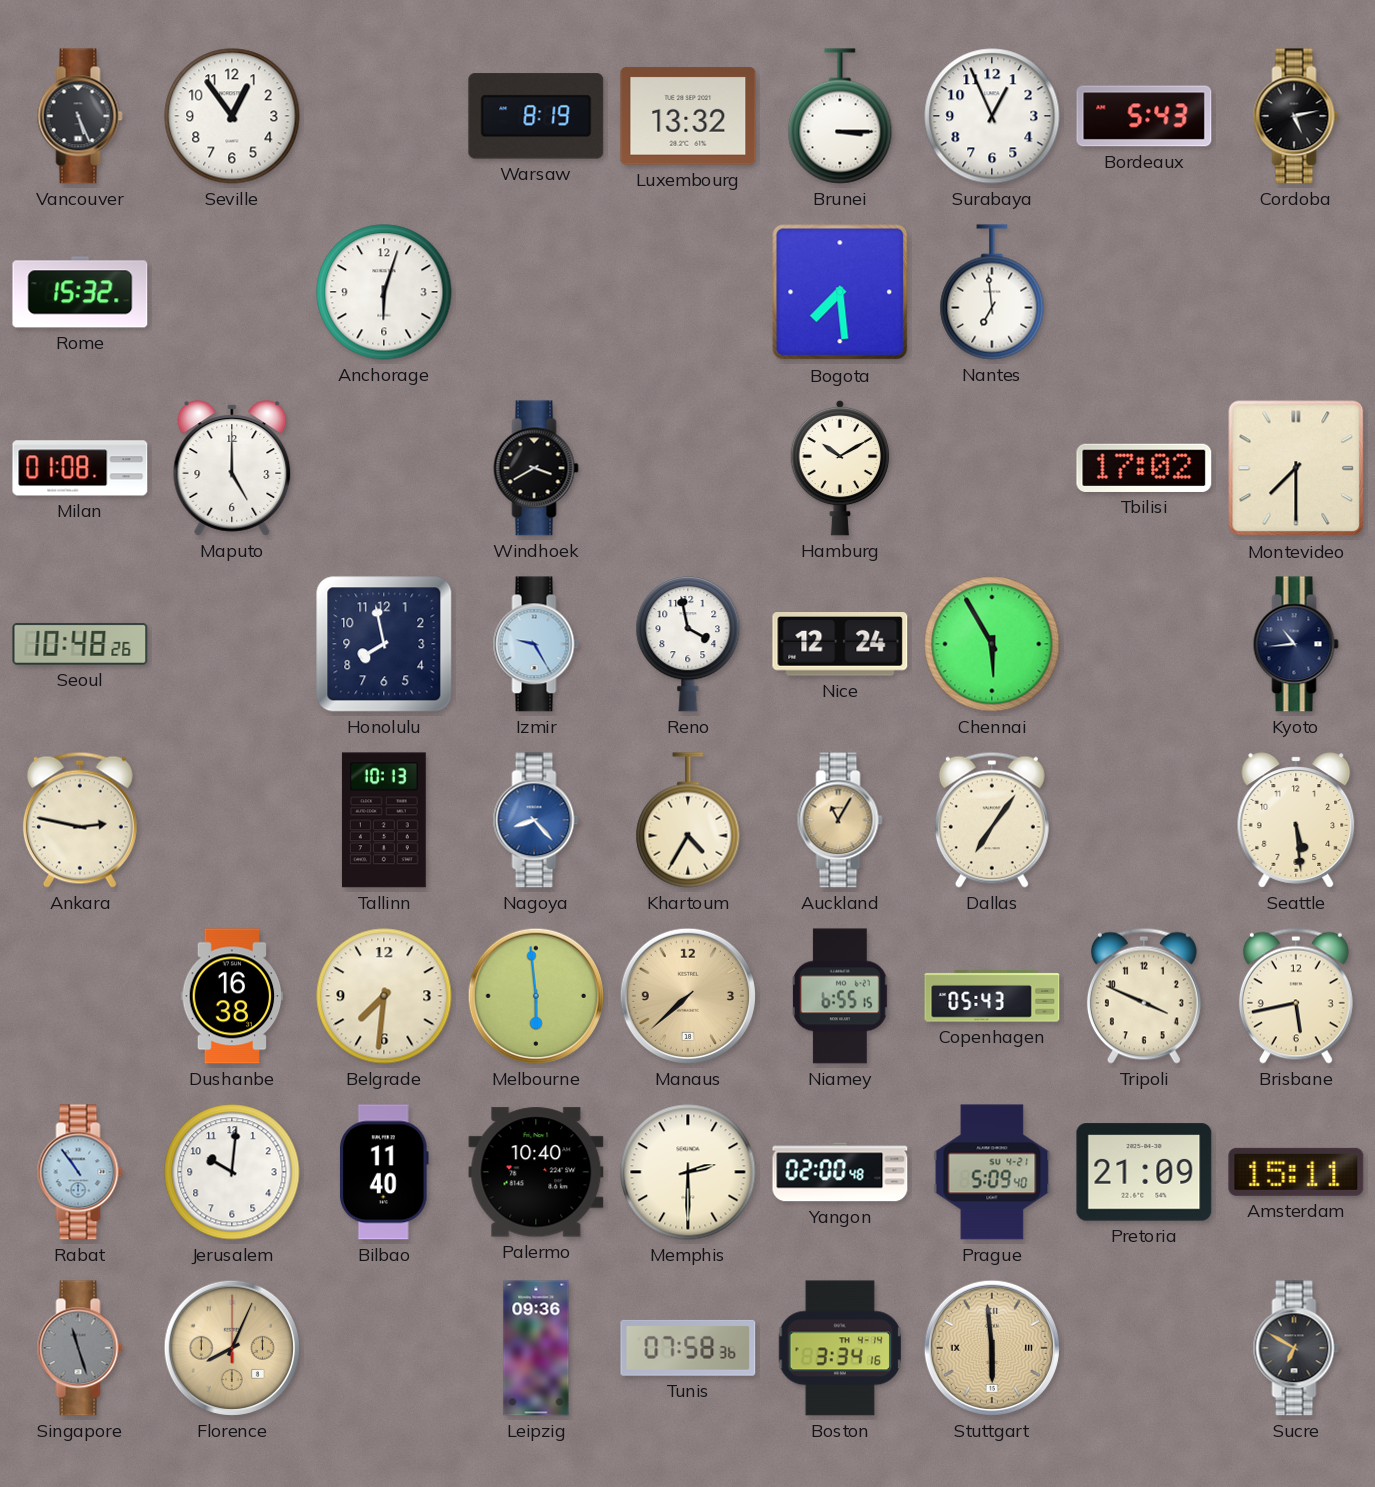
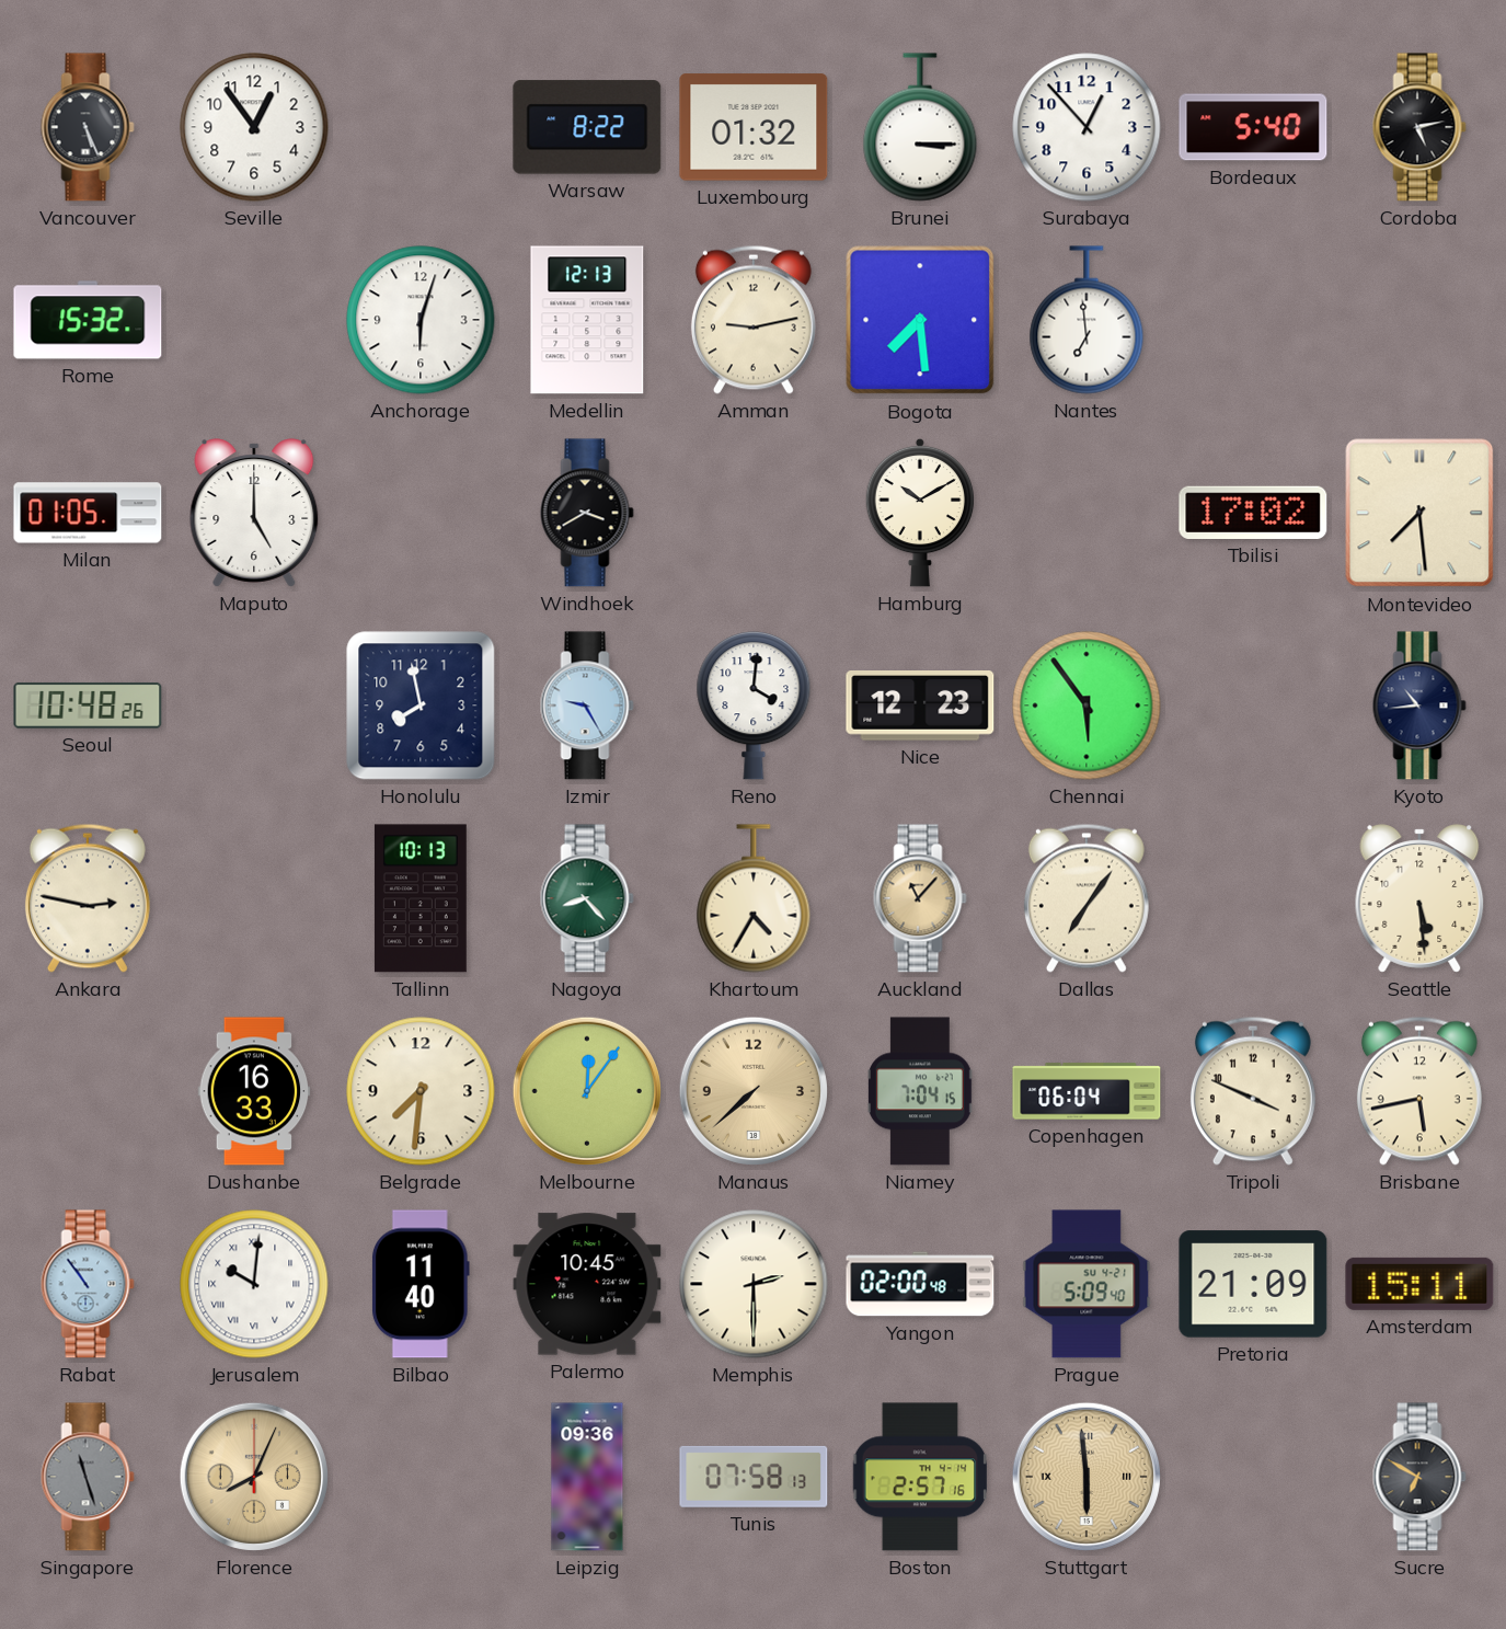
Warsaw: 8:19 -> 8:22
Luxembourg: 13:32 -> 01:32
Surabaya: 12:56 -> 12:53
Bordeaux: 5:43 -> 5:40
Medellin: none -> 12:13
Amman: none -> 9:13
Milan: 01:08 -> 01:05
Montevideo: 7:30 -> 7:29
Reno: 3:58 -> 4:01
Nice: 12:24 -> 12:23
Chennai: 5:55 -> 5:54
Nagoya dial: blue -> green
Auckland: 11:05 -> 11:07
Dushanbe: 16:38 -> 16:33
Melbourne: 5:59 -> 12:06
Niamey: 6:55 -> 7:04
Copenhagen: 05:43 -> 06:04
Jerusalem numerals: Arabic -> Roman
Palermo: 10:40 -> 10:45
Tunis: 07:58:36 -> 07:58:13
Boston: 3:34 -> 2:57
